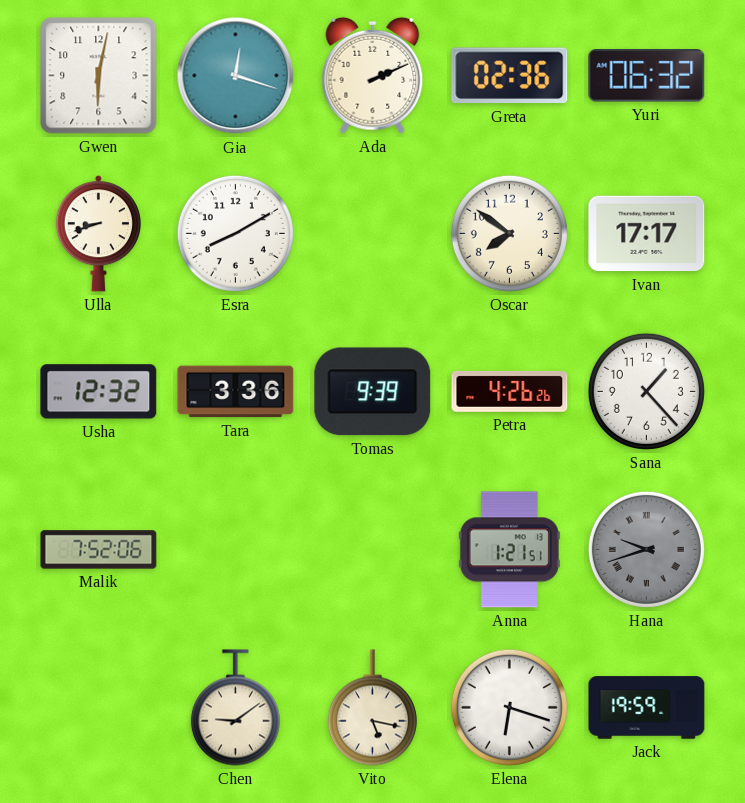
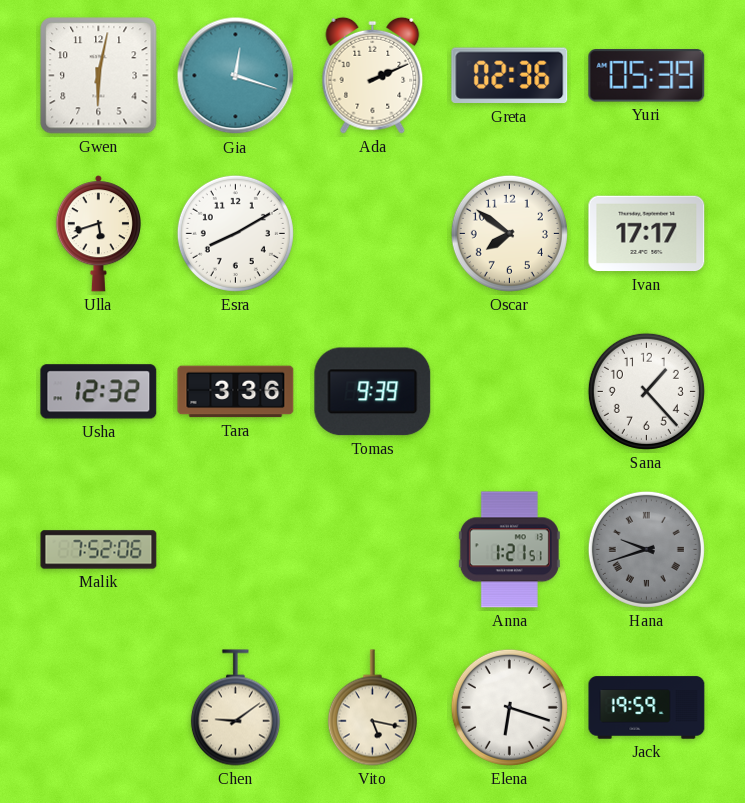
Yuri: 06:32 -> 05:39
Ulla: 8:42 -> 5:42
Petra: 4:26 -> none
